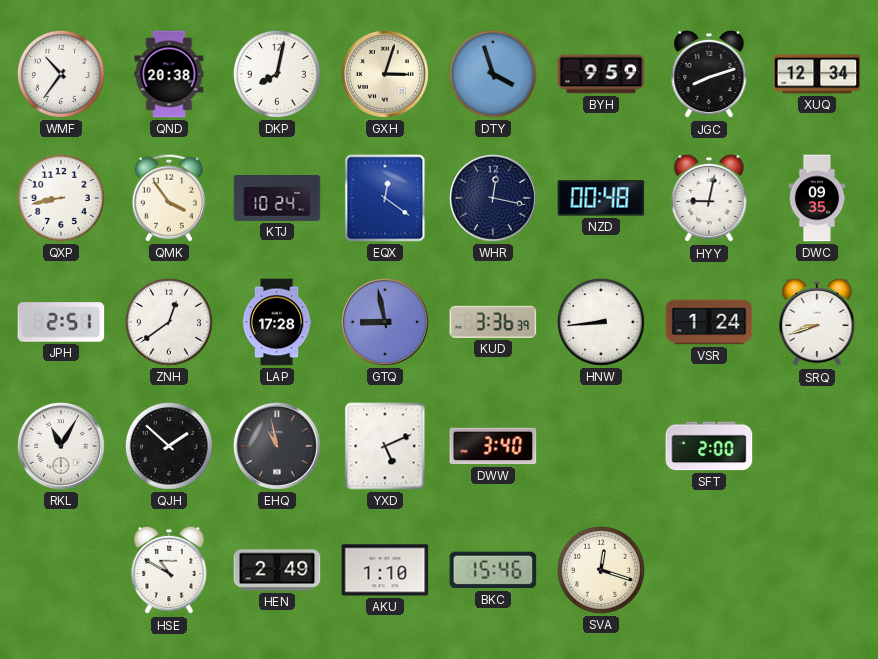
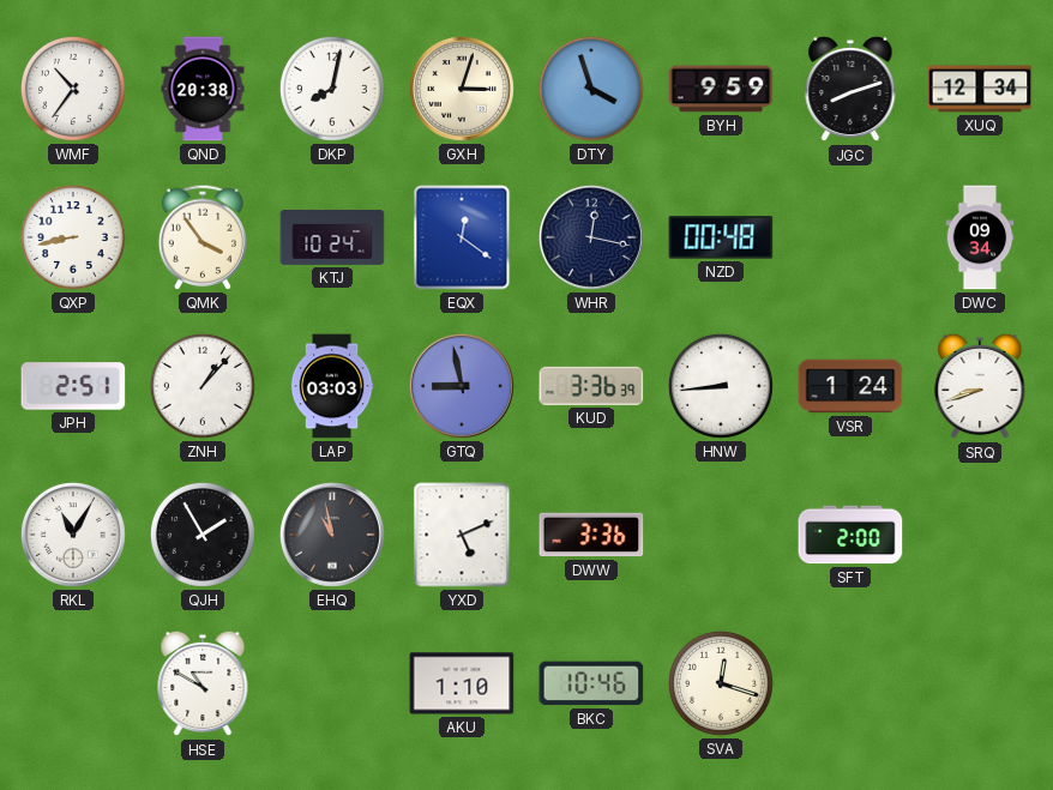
HYY: 9:02 -> none
DWC: 09:35 -> 09:34
ZNH: 12:39 -> 1:07
LAP: 17:28 -> 03:03
QJH: 1:52 -> 1:55
DWW: 3:40 -> 3:36
HEN: 2:49 -> none
BKC: 15:46 -> 10:46
